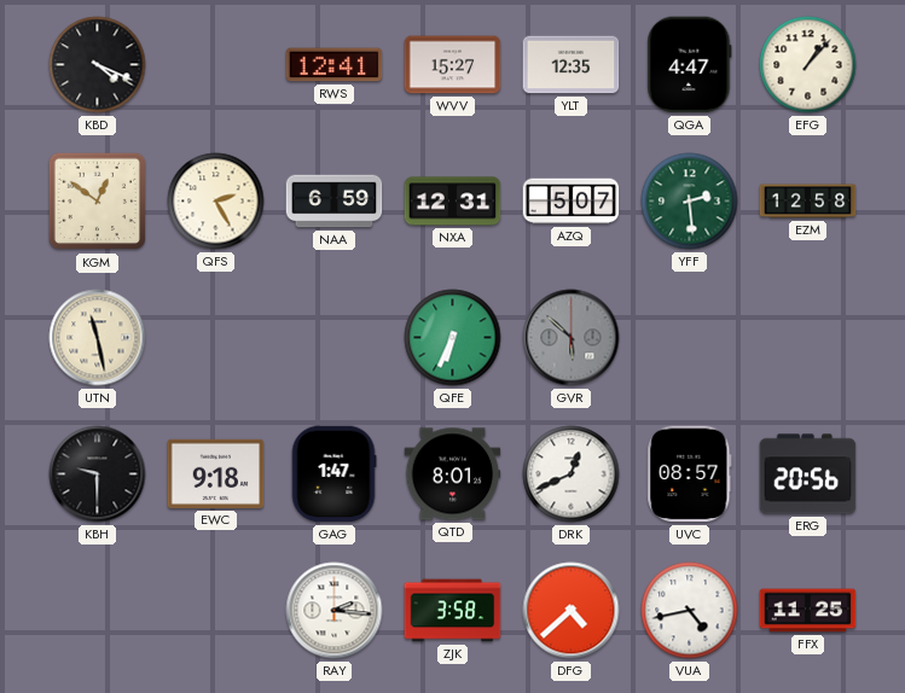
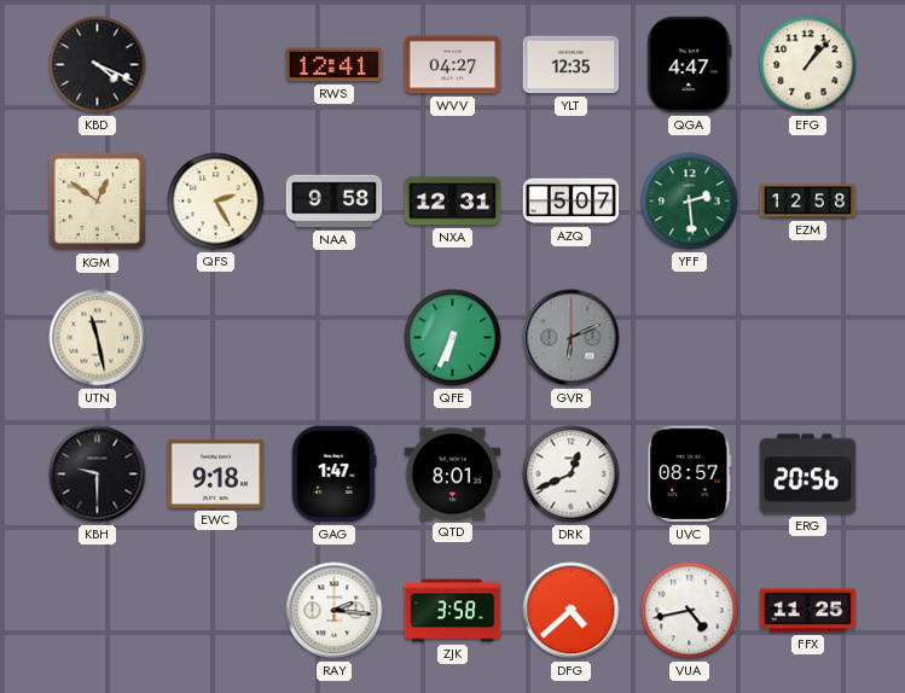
WVV: 15:27 -> 04:27
NAA: 6:59 -> 9:58
GVR: 5:52 -> 6:11
